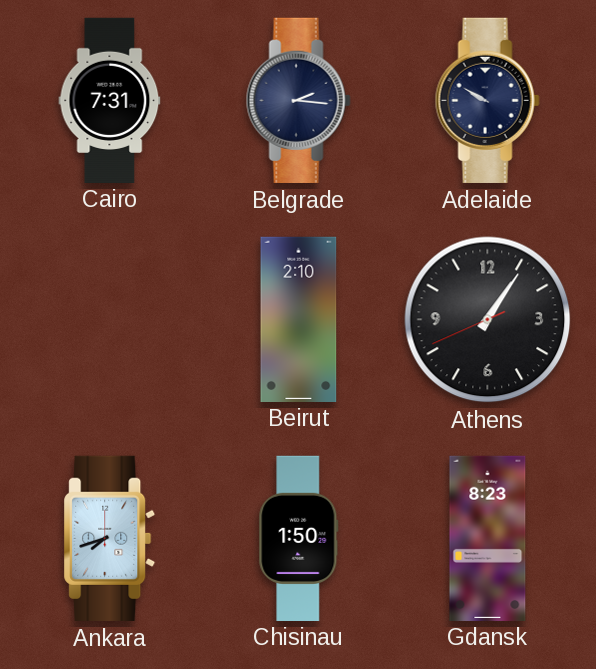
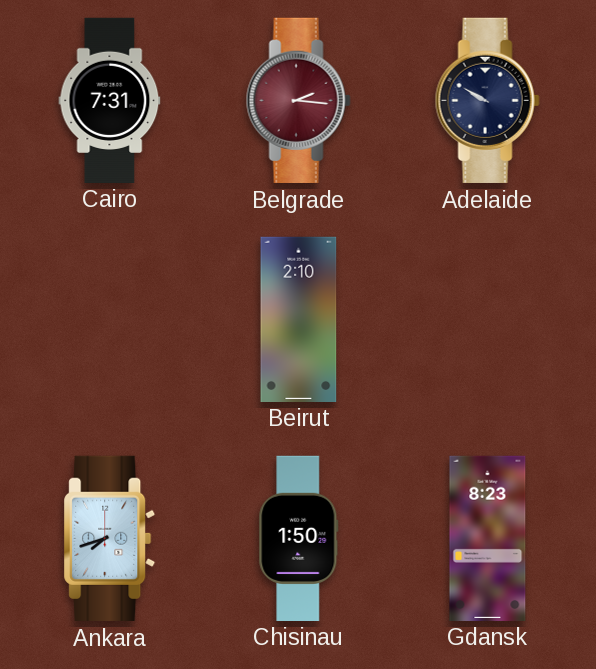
Belgrade dial: navy -> burgundy
Athens: 1:05 -> none
